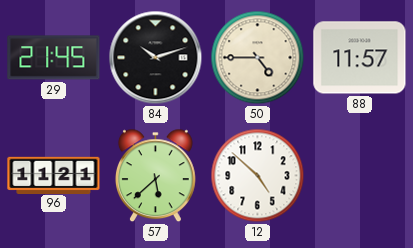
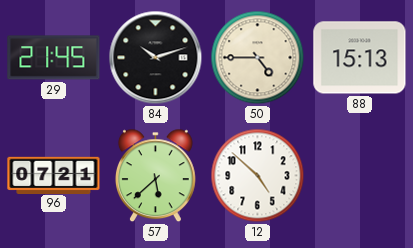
88: 11:57 -> 15:13
96: 11:21 -> 07:21
